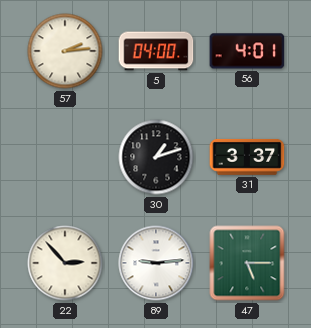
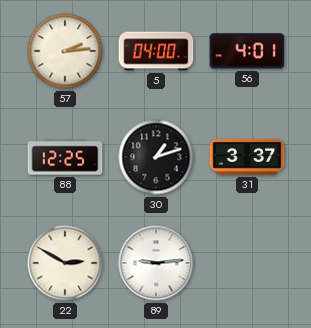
88: none -> 12:25
22: 2:53 -> 2:50
47: 5:15 -> none
